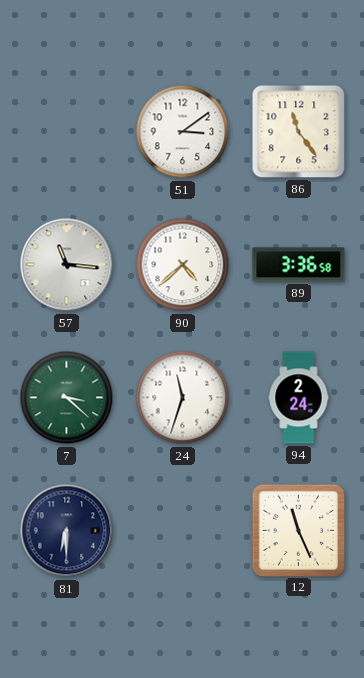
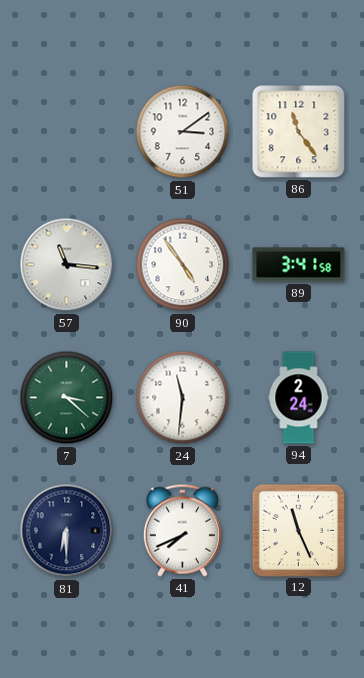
90: 4:38 -> 4:54
89: 3:36 -> 3:41
24: 11:33 -> 11:31
41: none -> 7:41
